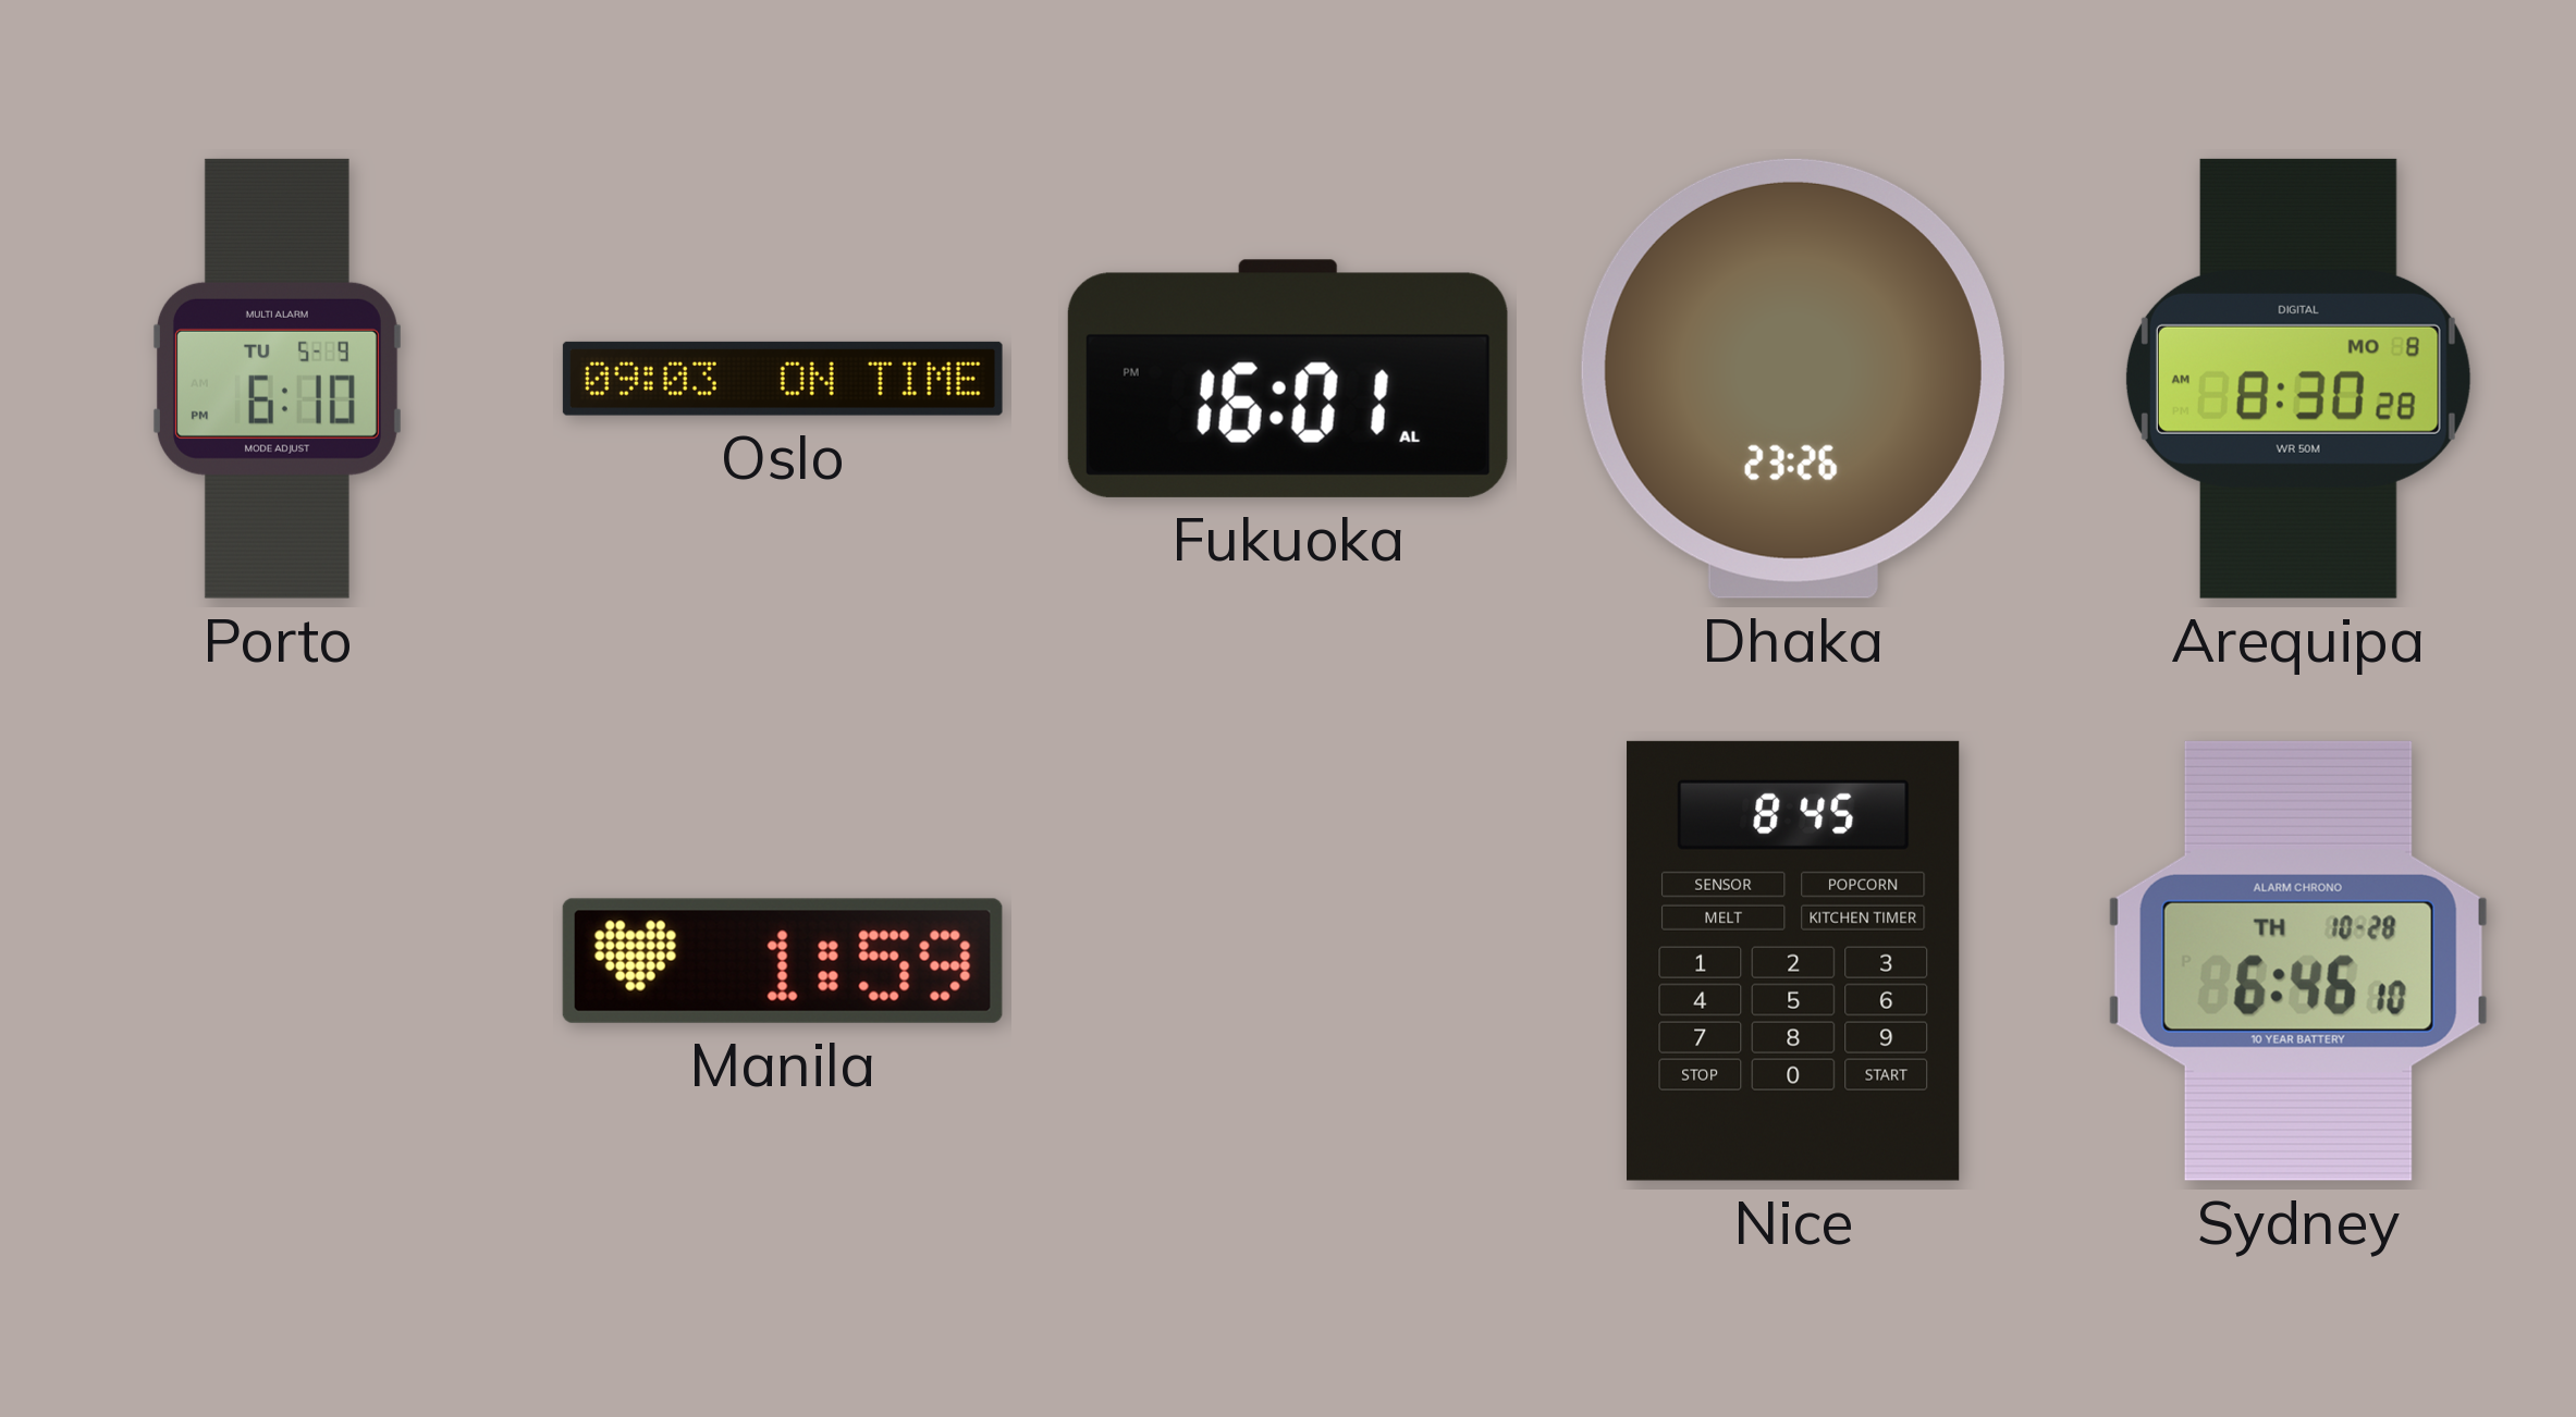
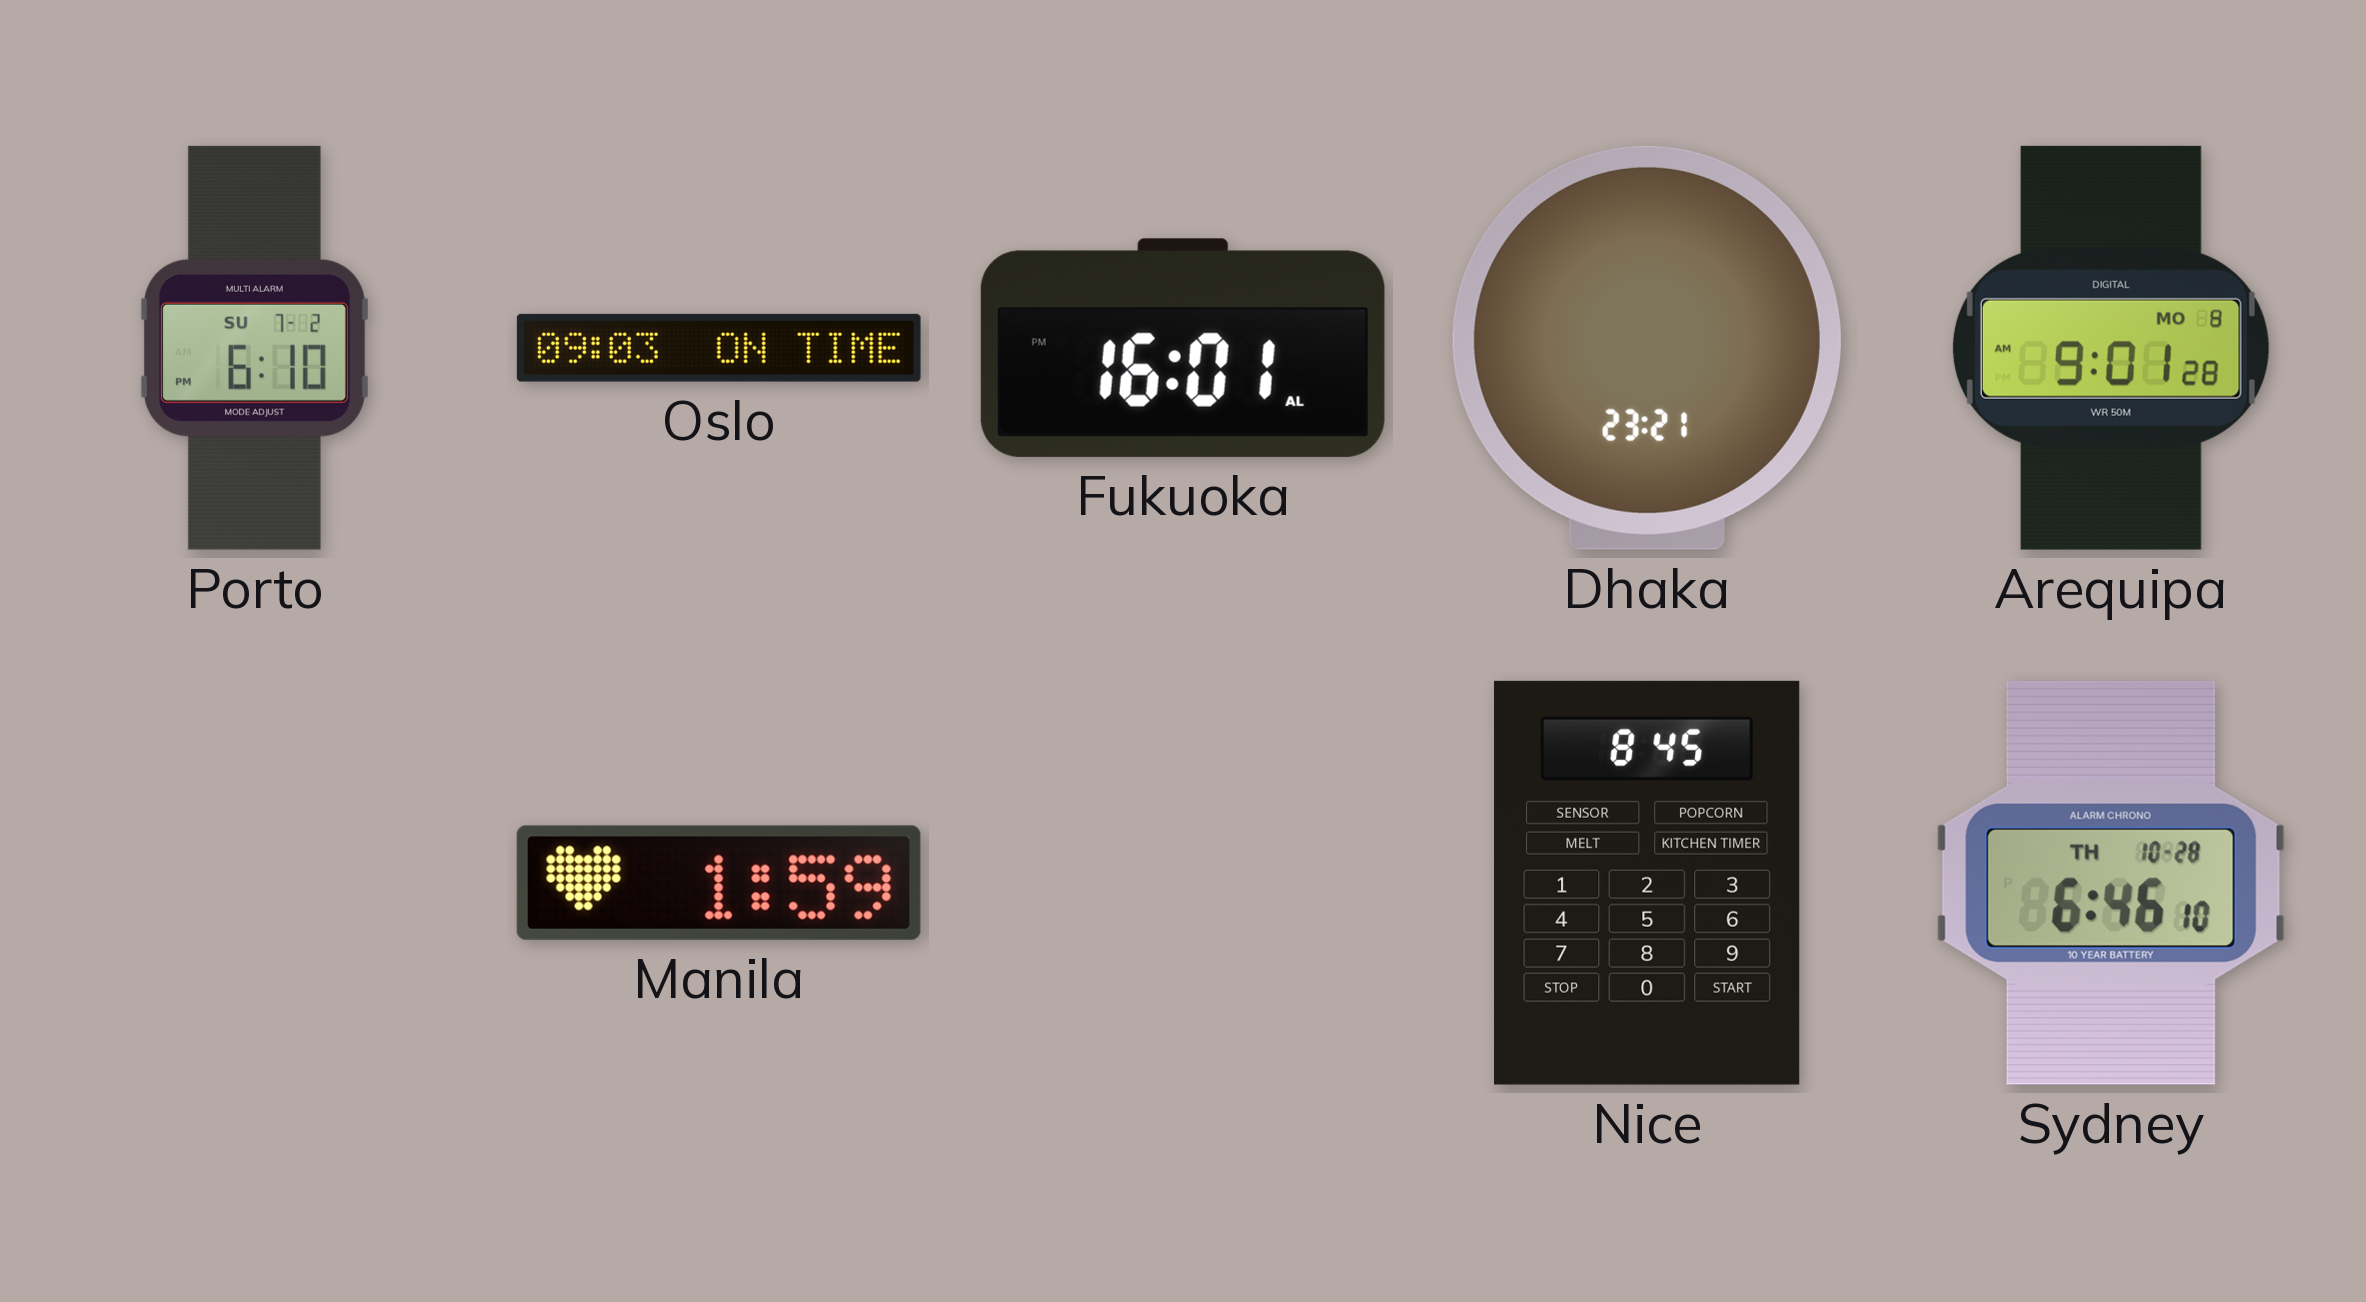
Porto date: TU 5-9 -> SU 7-2
Dhaka: 23:26 -> 23:21
Arequipa: 8:30 -> 9:01
